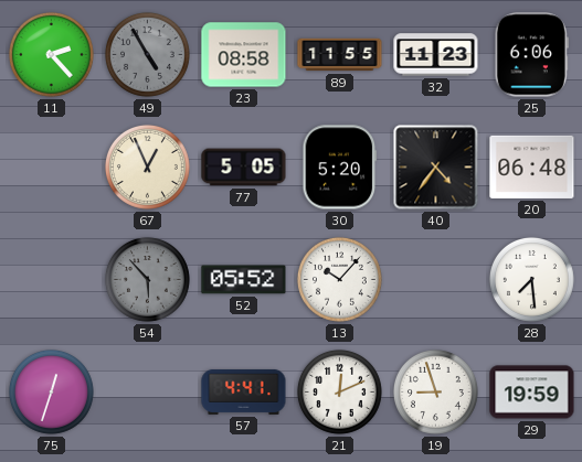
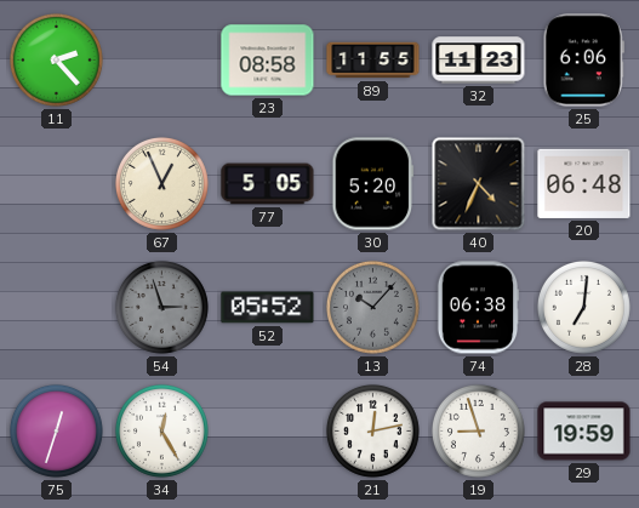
49: 4:55 -> none
40: 4:36 -> 4:34
54: 5:53 -> 2:57
13 dial: white -> grey
74: none -> 06:38
28: 7:29 -> 7:01
34: none -> 12:25
57: 4:41 -> none
21: 12:11 -> 12:13
